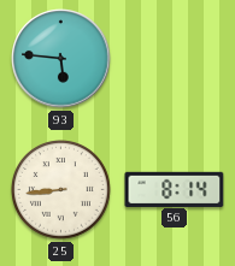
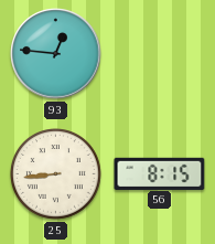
93: 5:46 -> 12:46
56: 8:14 -> 8:15
